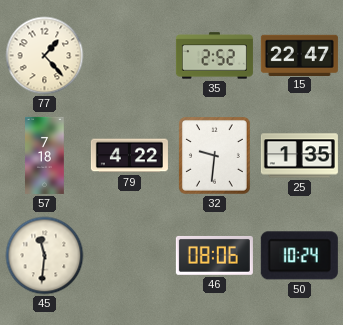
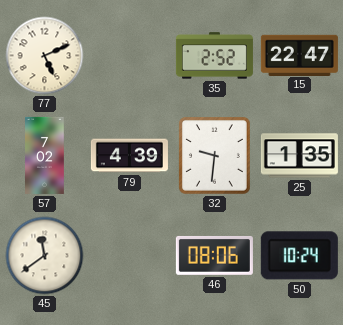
77: 1:23 -> 5:11
57: 7:18 -> 7:02
79: 4:22 -> 4:39
45: 11:31 -> 11:39
